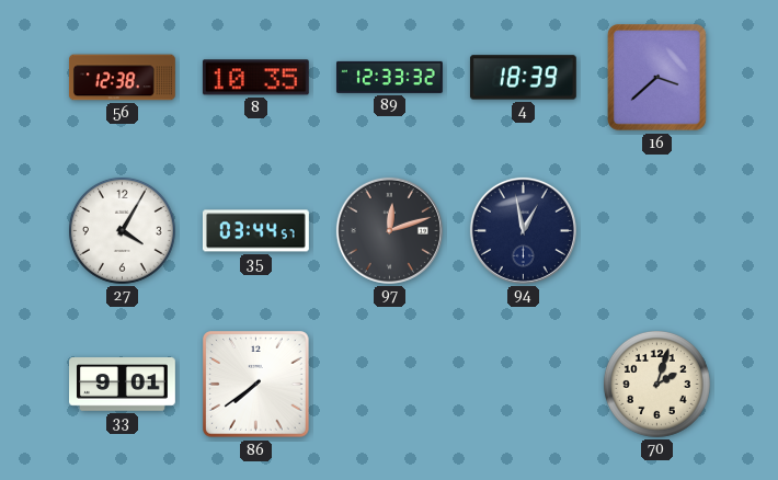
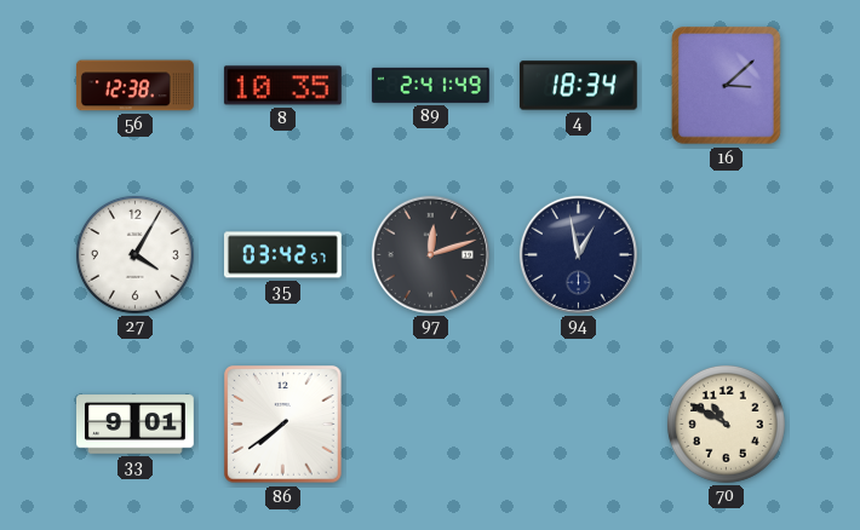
89: 12:33 -> 2:41
4: 18:39 -> 18:34
16: 3:38 -> 3:08
35: 03:44 -> 03:42
70: 2:03 -> 10:50
